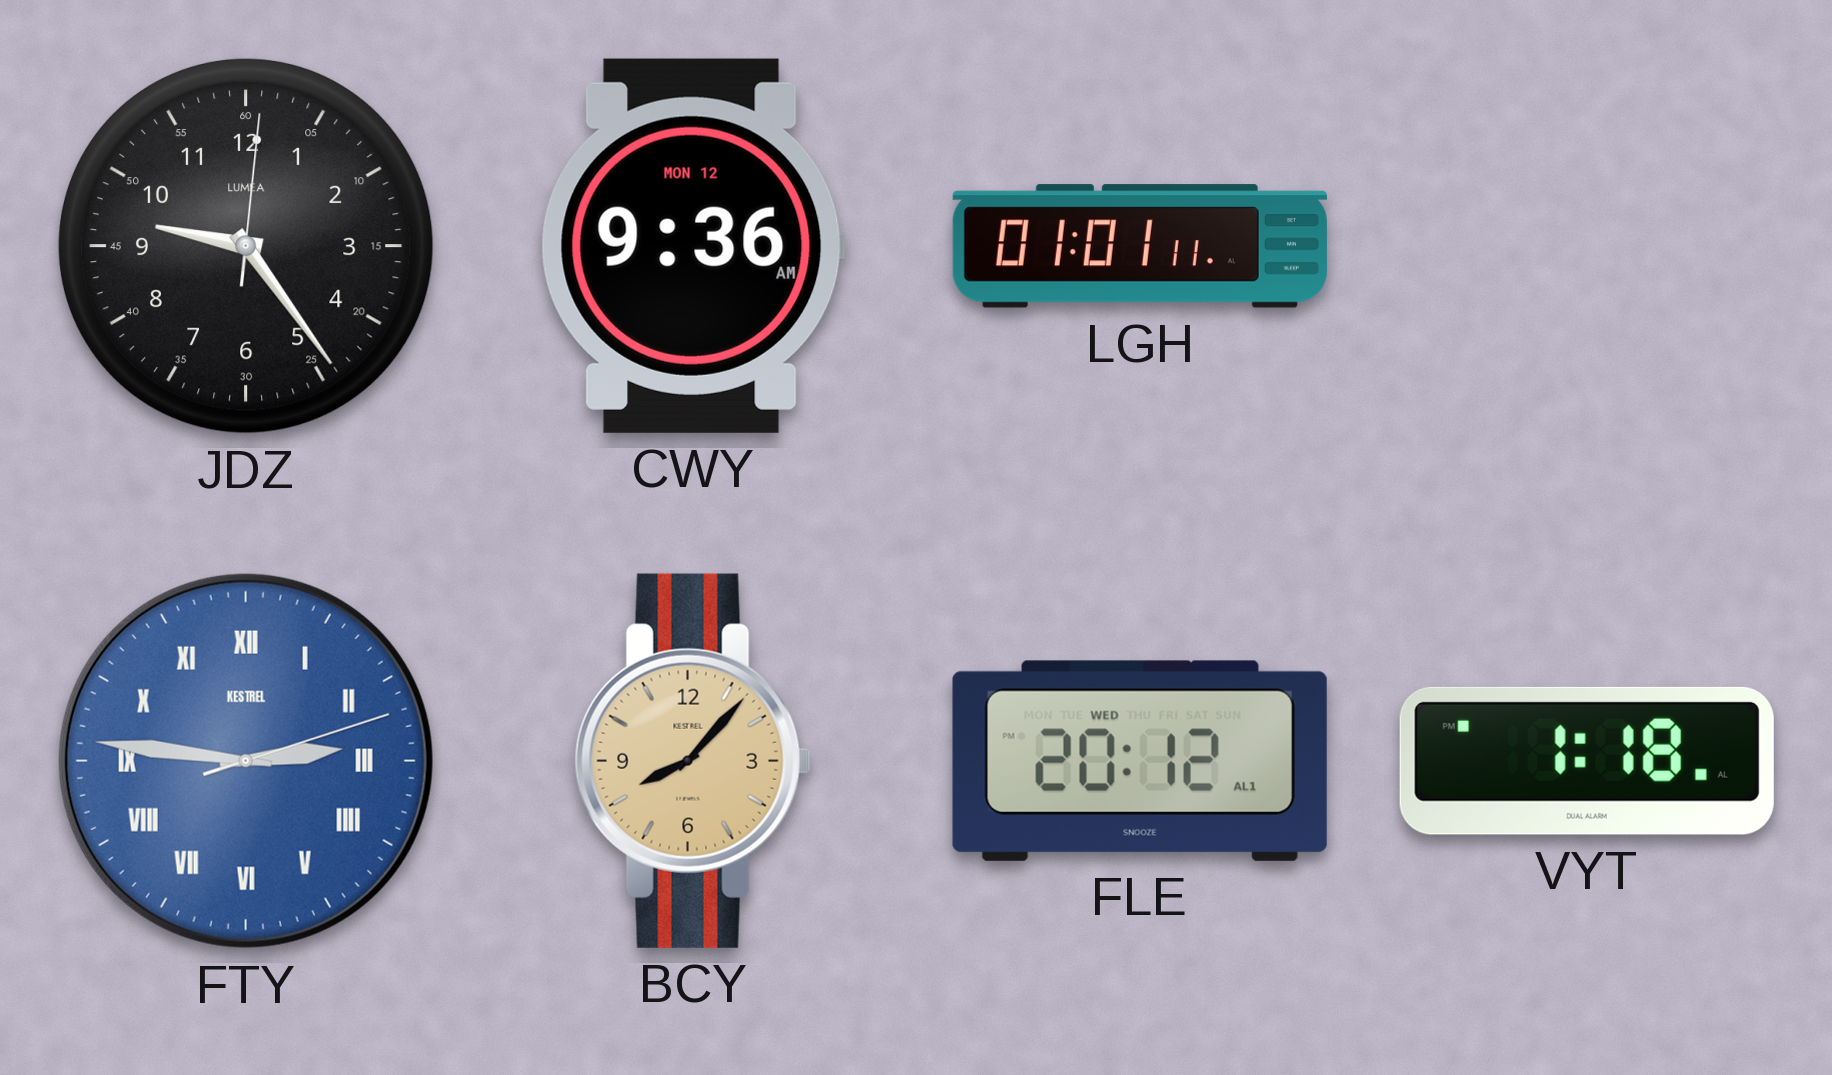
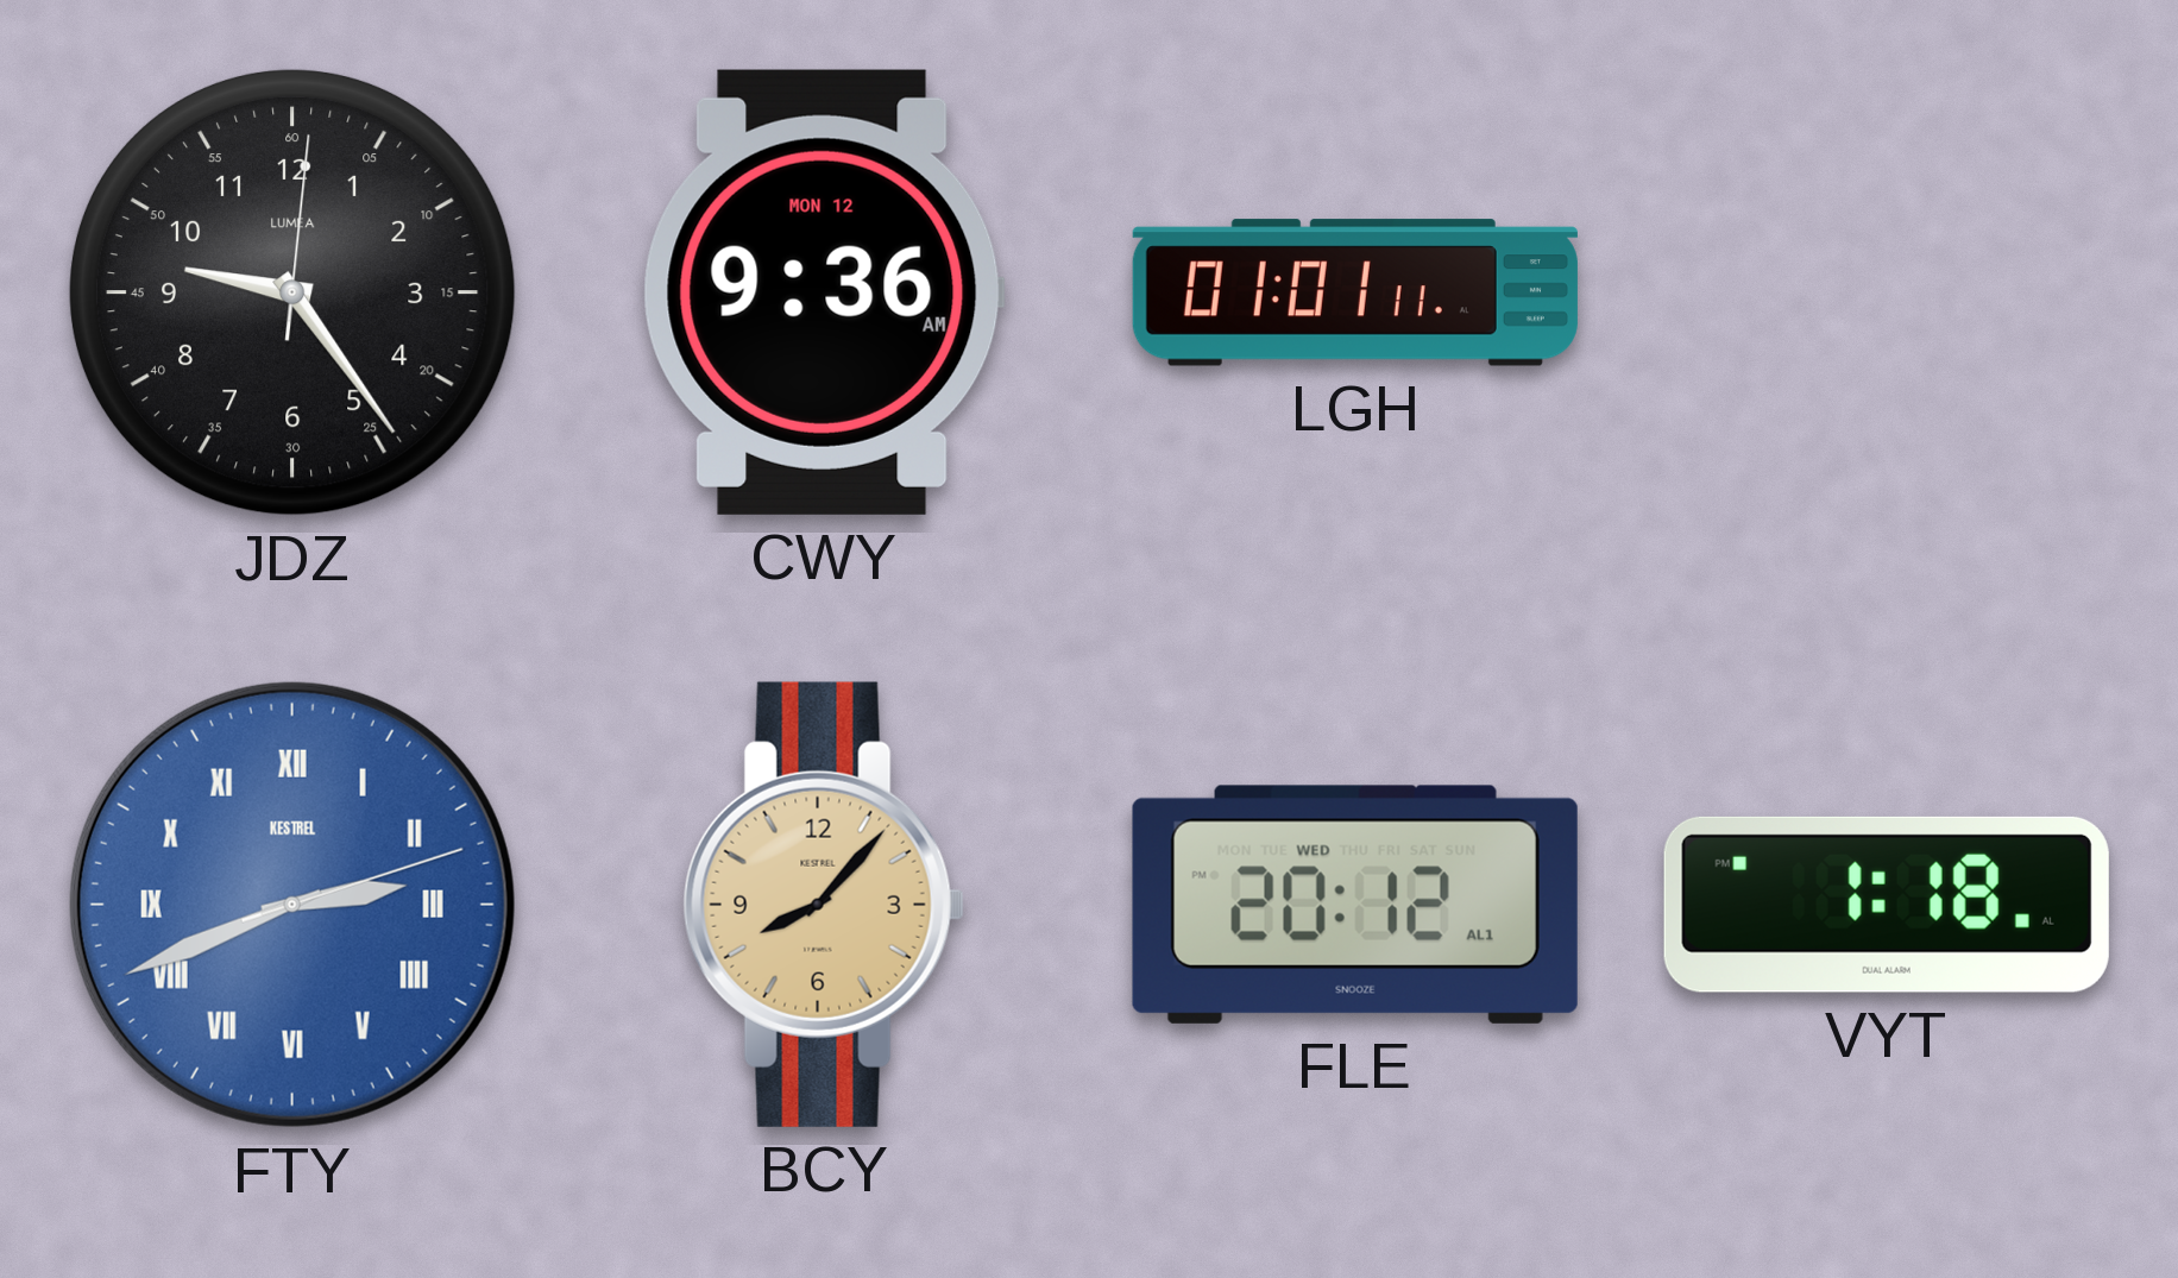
FTY: 2:46 -> 2:41
